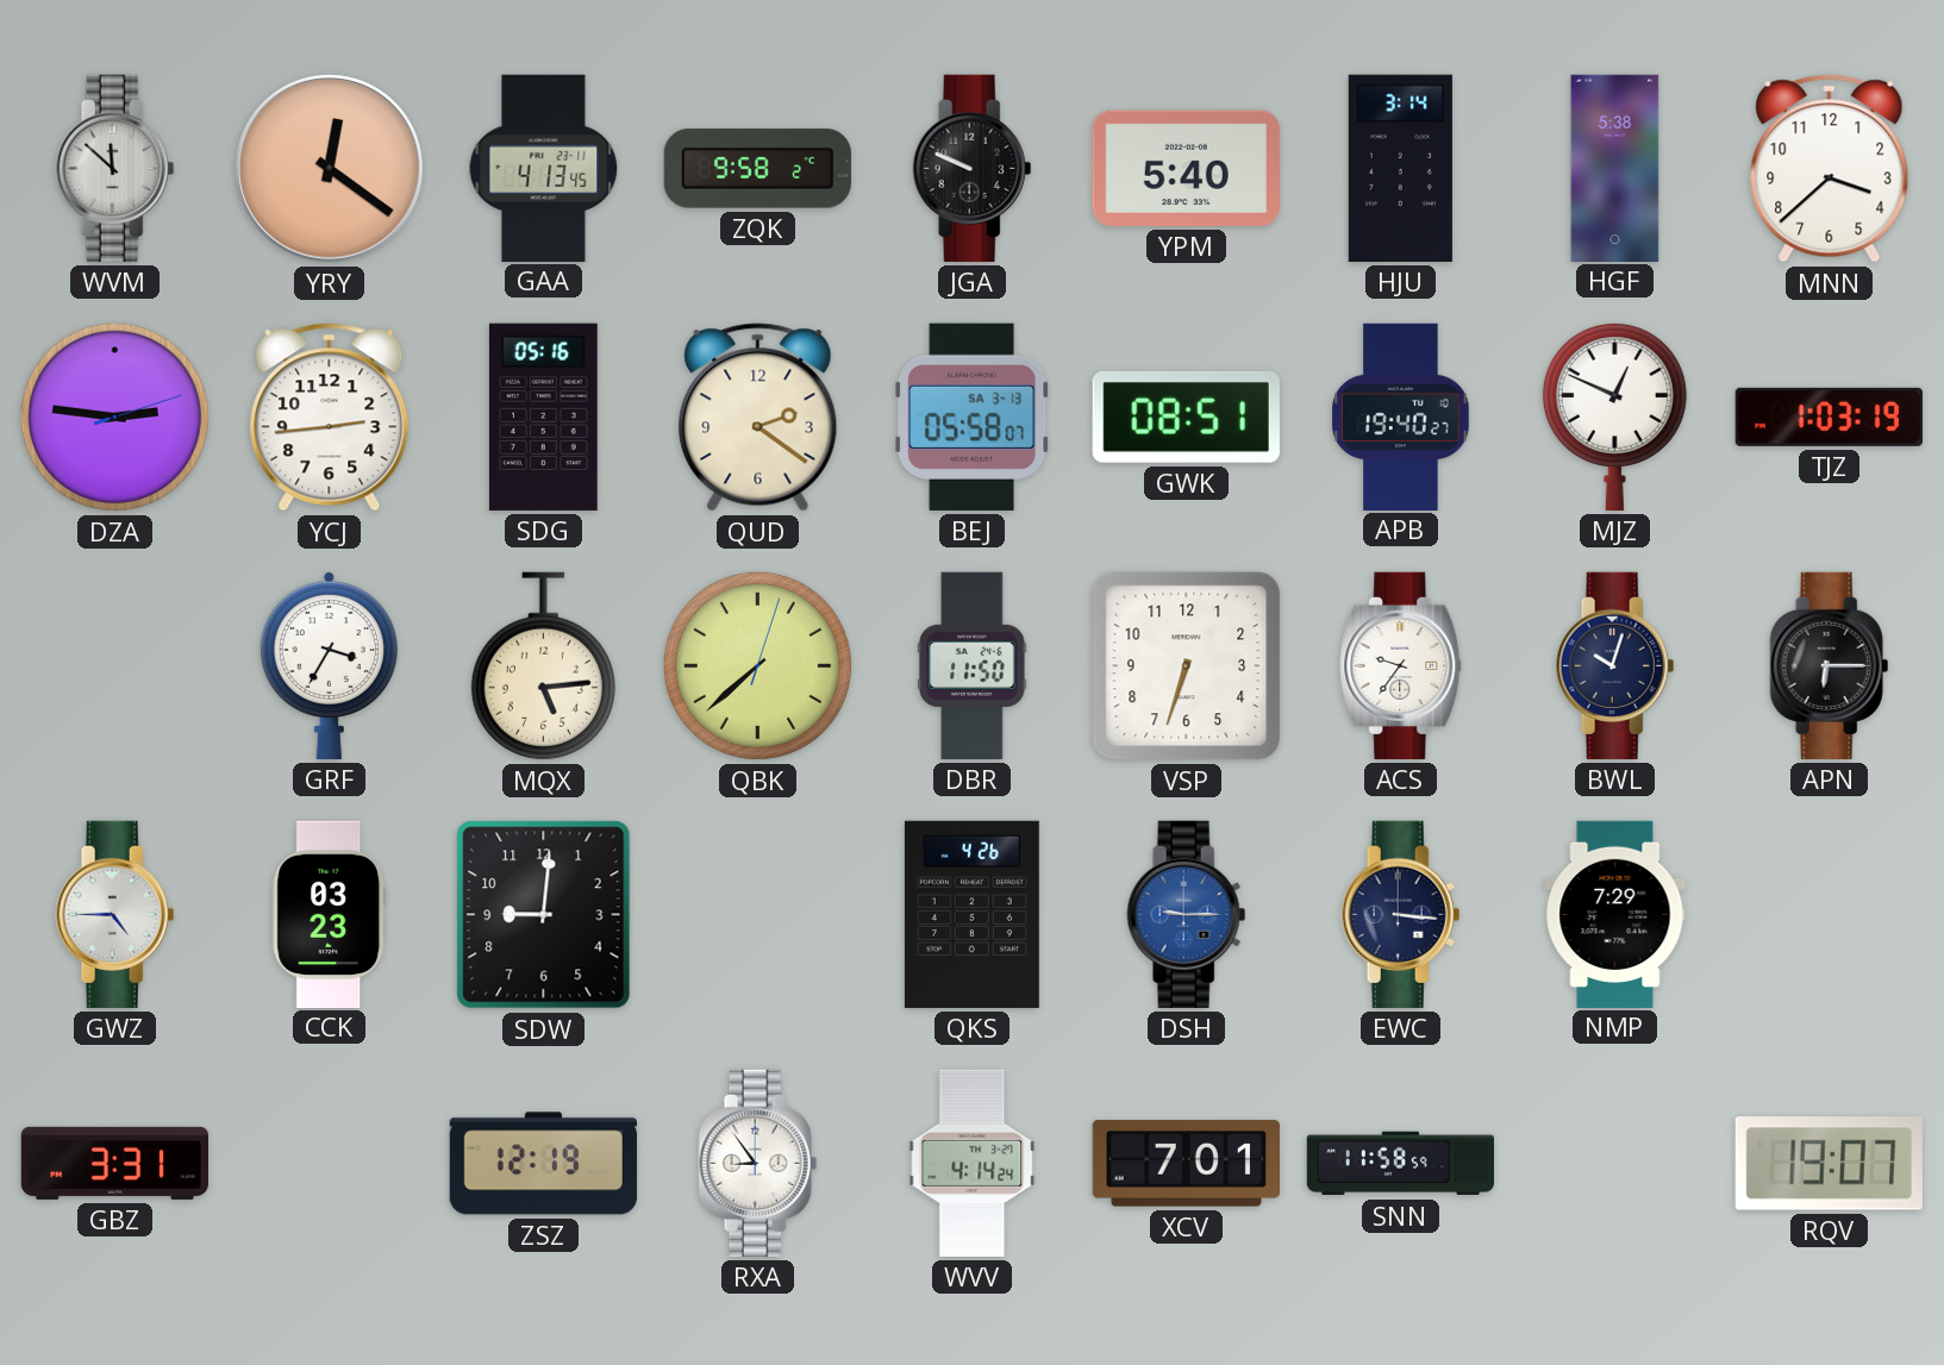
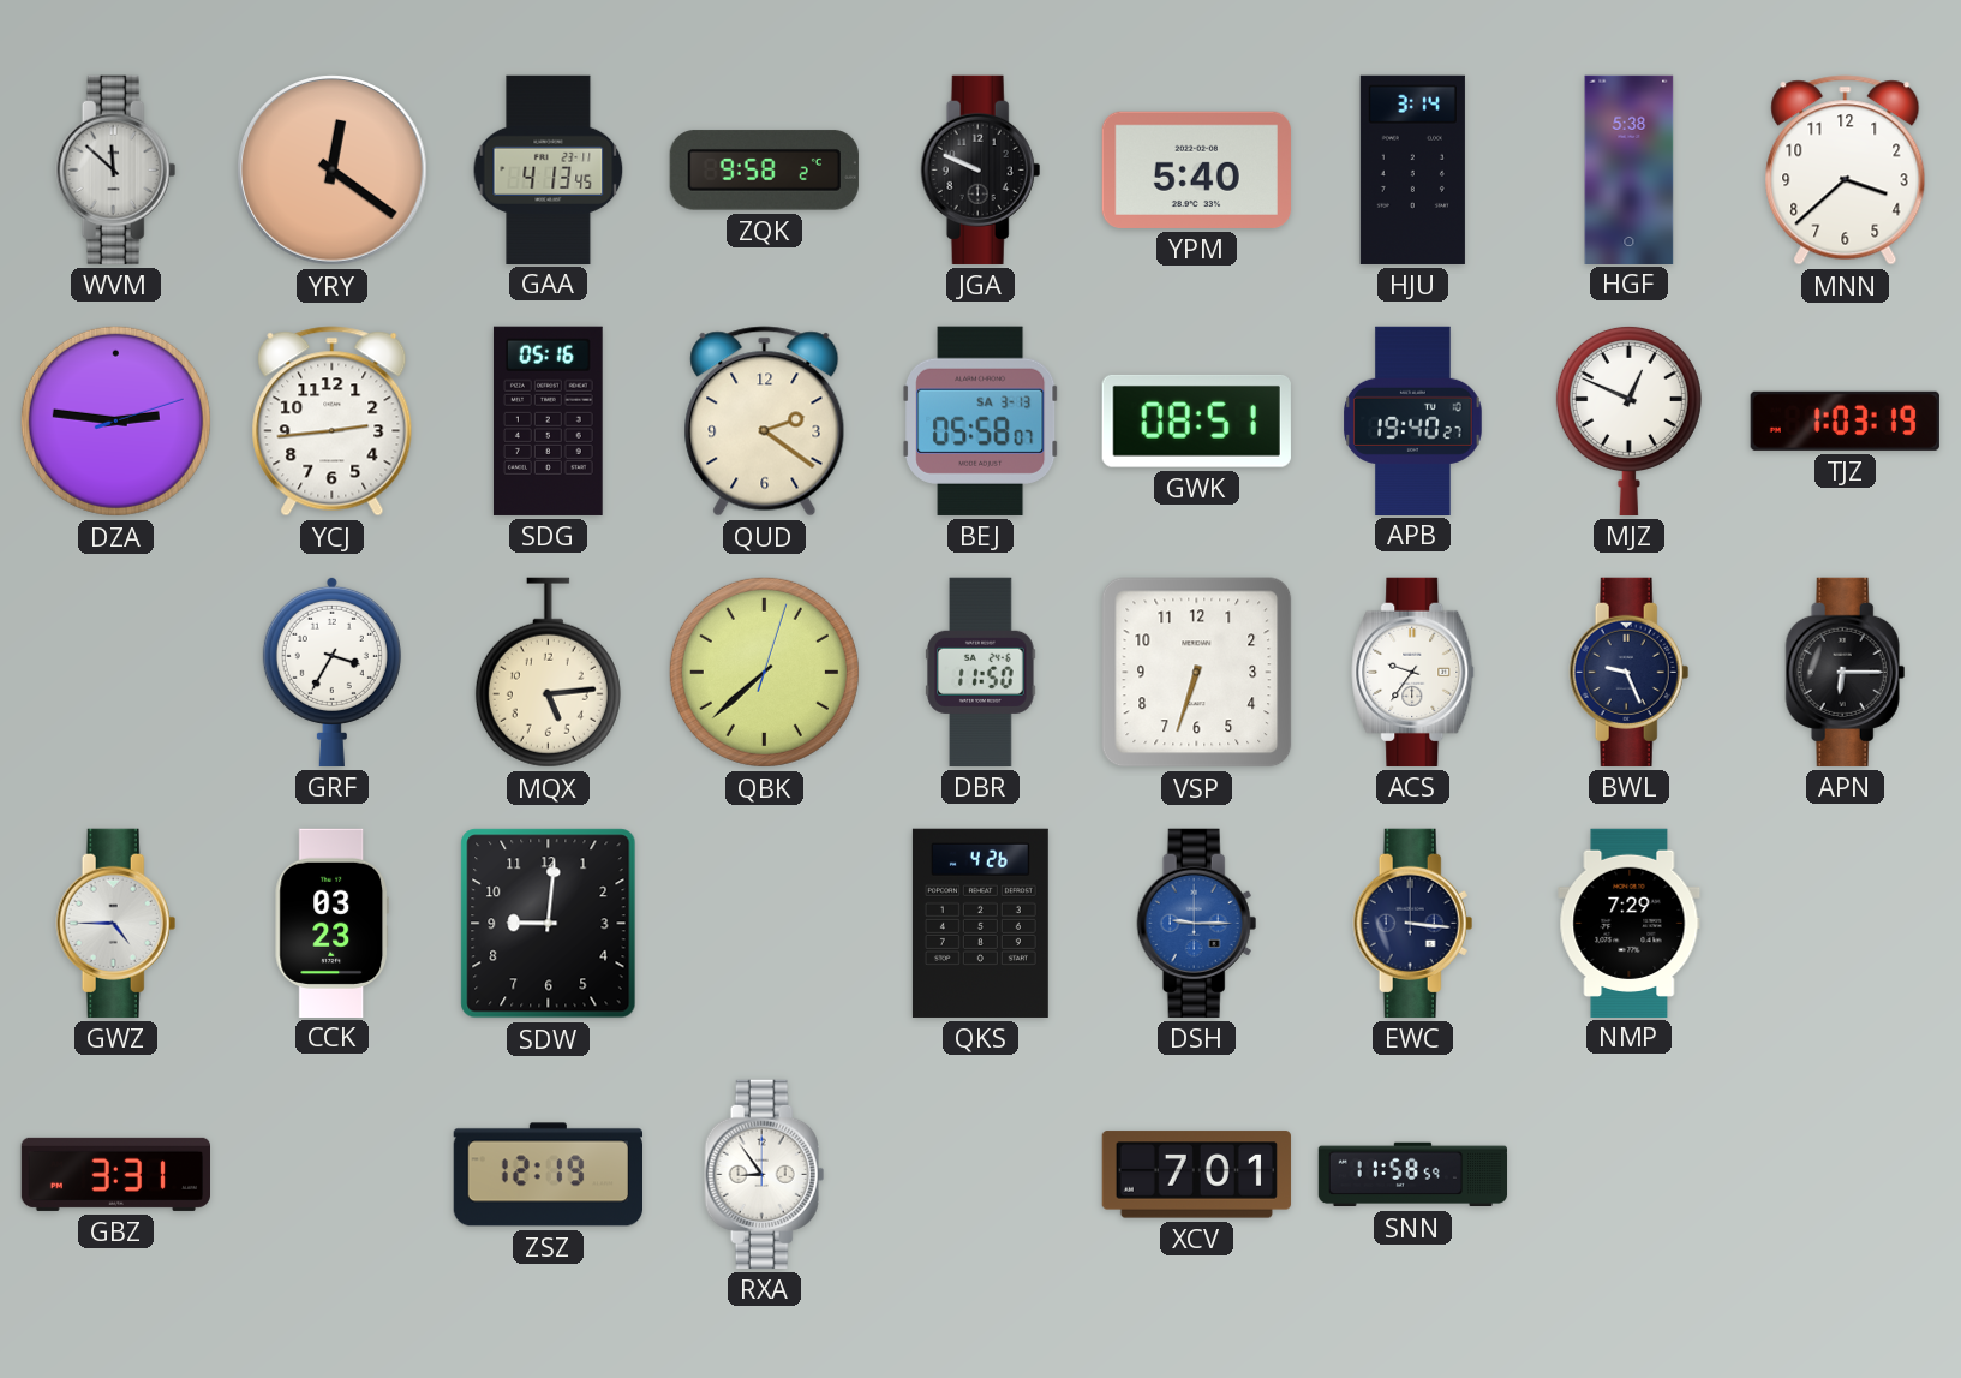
BWL: 10:03 -> 9:26
WVV: 4:14 -> none
RQV: 19:07 -> none
